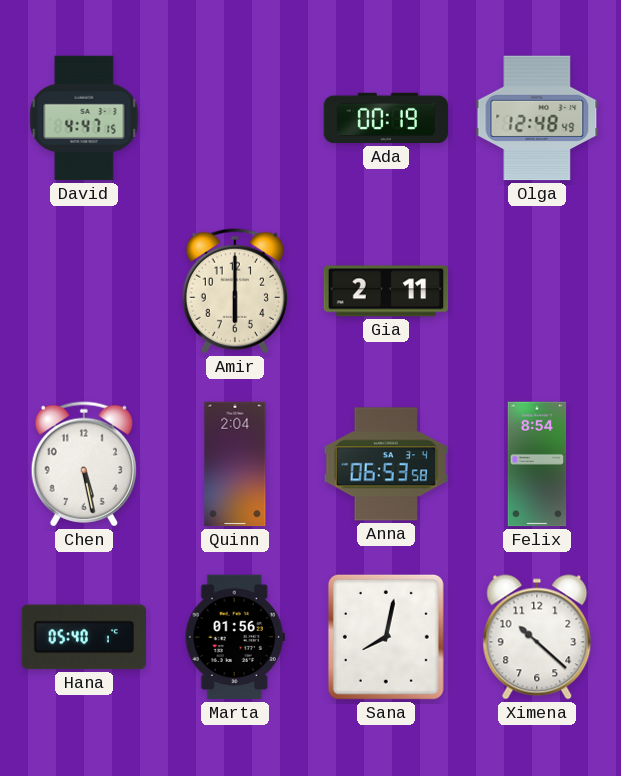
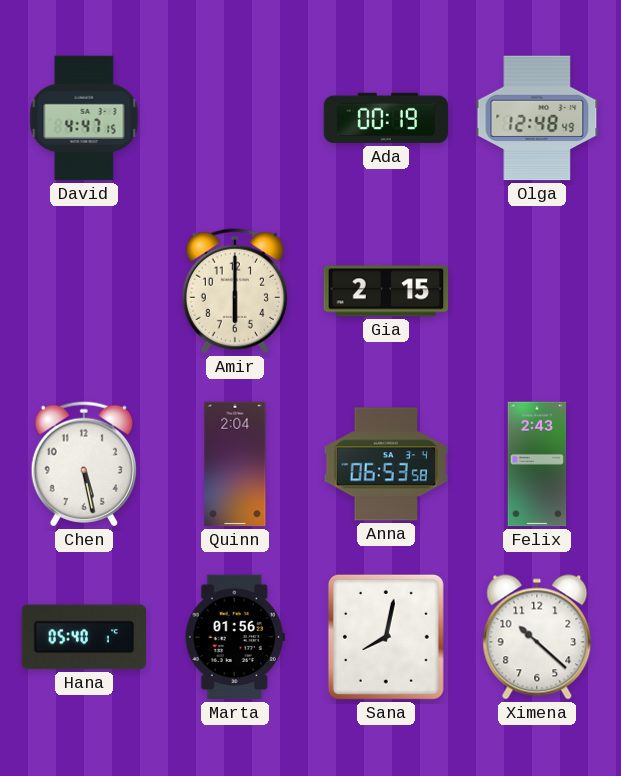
Gia: 2:11 -> 2:15
Felix: 8:54 -> 2:43
